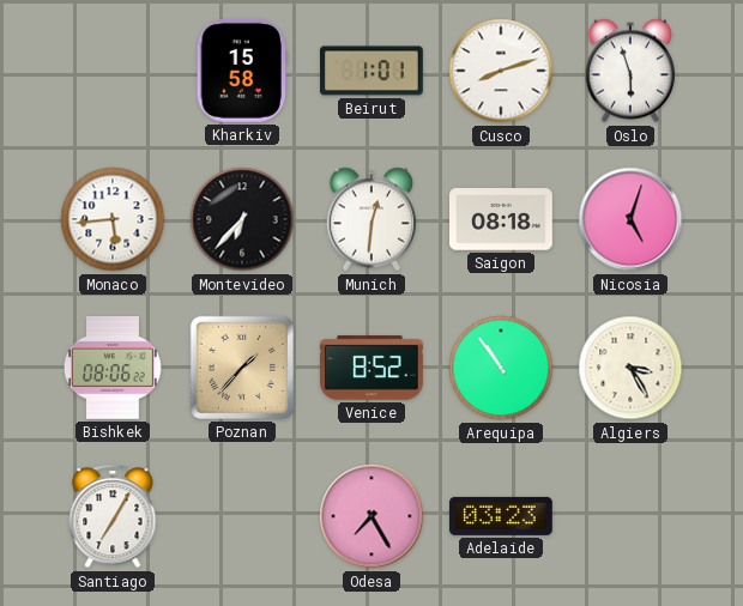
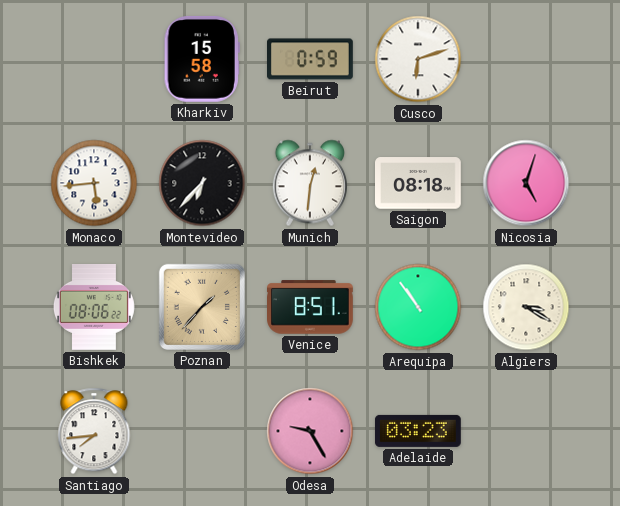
Beirut: 1:01 -> 0:59
Cusco: 8:12 -> 6:12
Oslo: 5:57 -> none
Venice: 8:52 -> 8:51
Algiers: 3:25 -> 3:20
Santiago: 7:05 -> 7:44
Odesa: 7:25 -> 9:25
